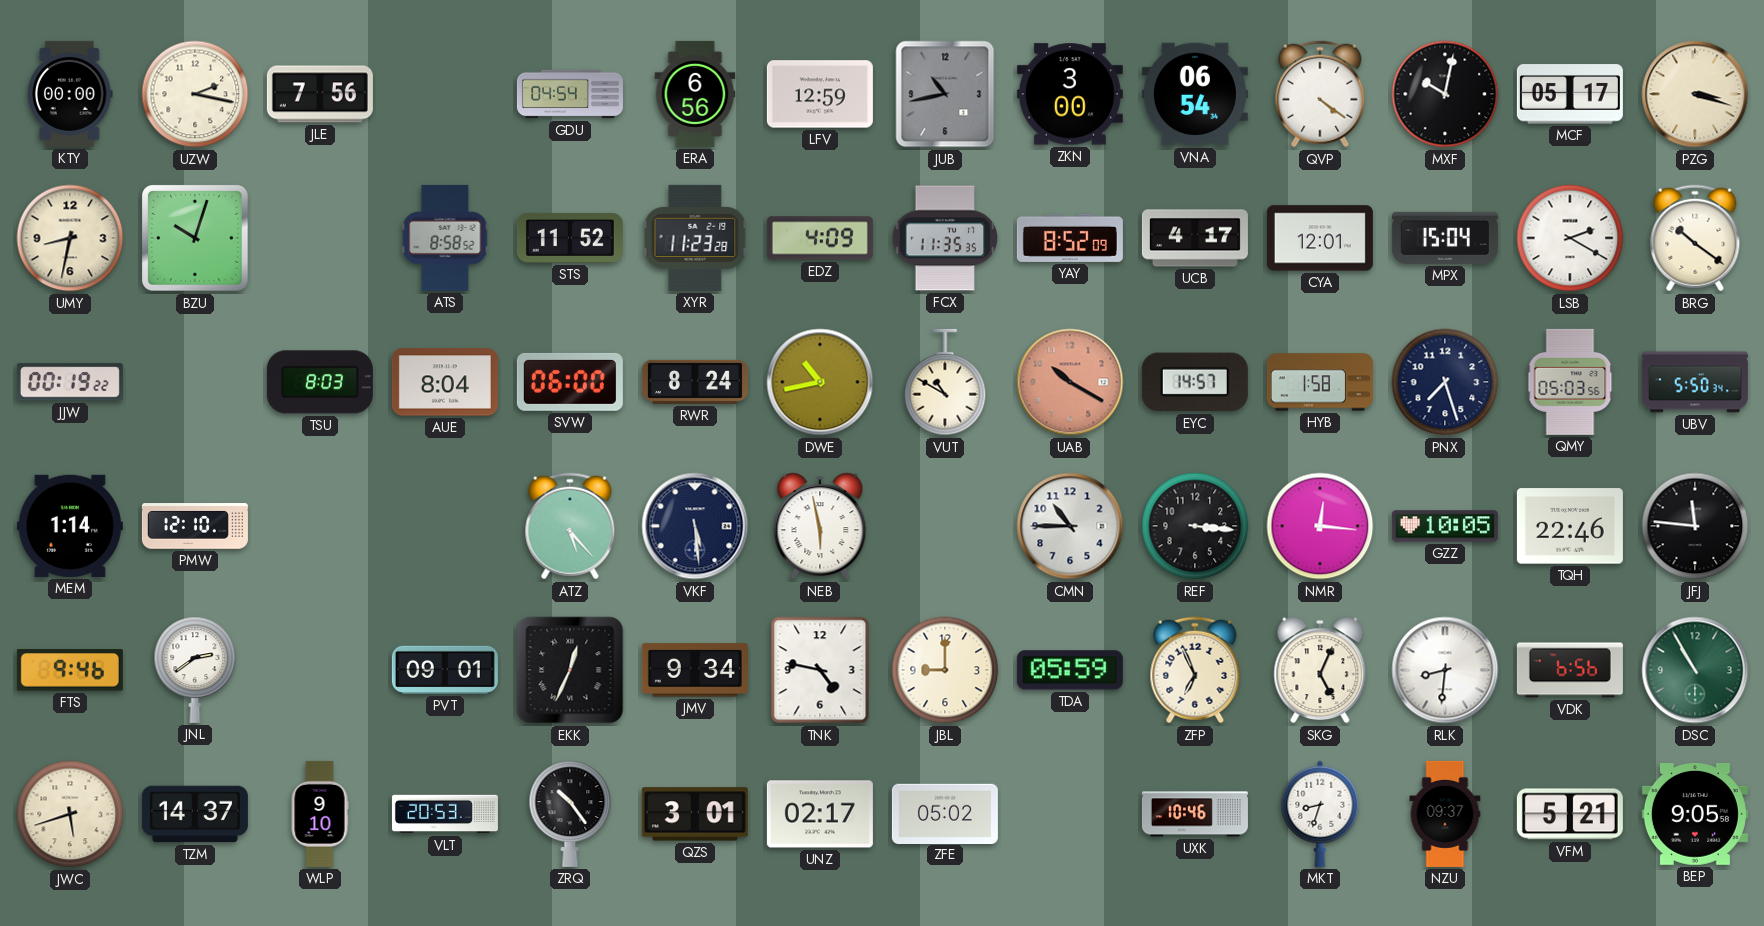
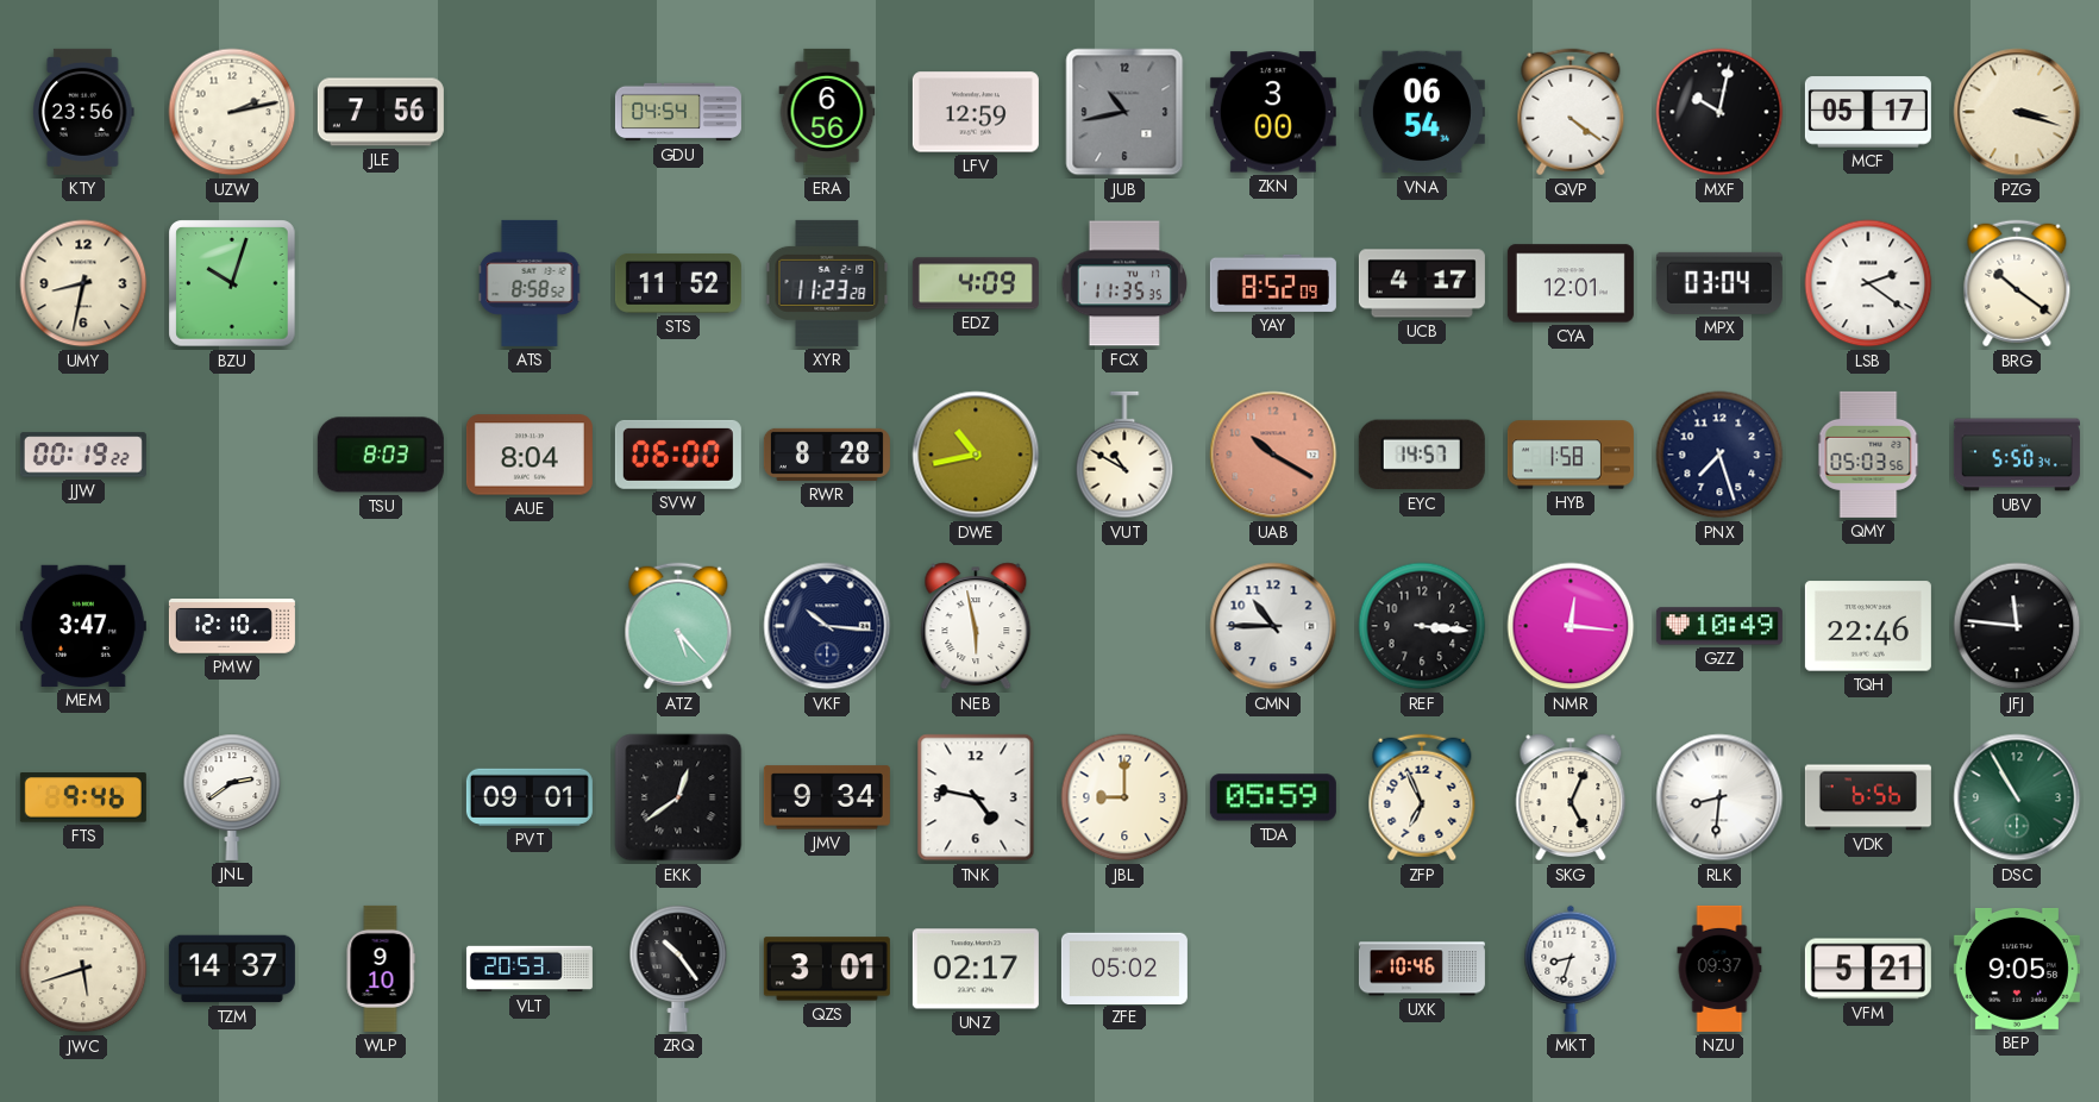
KTY: 00:00 -> 23:56
UZW: 2:17 -> 2:13
MPX: 15:04 -> 03:04
LSB: 2:20 -> 2:21
RWR: 8:24 -> 8:28
MEM: 1:14 -> 3:47
VKF: 5:29 -> 10:16
GZZ: 10:05 -> 10:49
EKK: 12:34 -> 12:39
